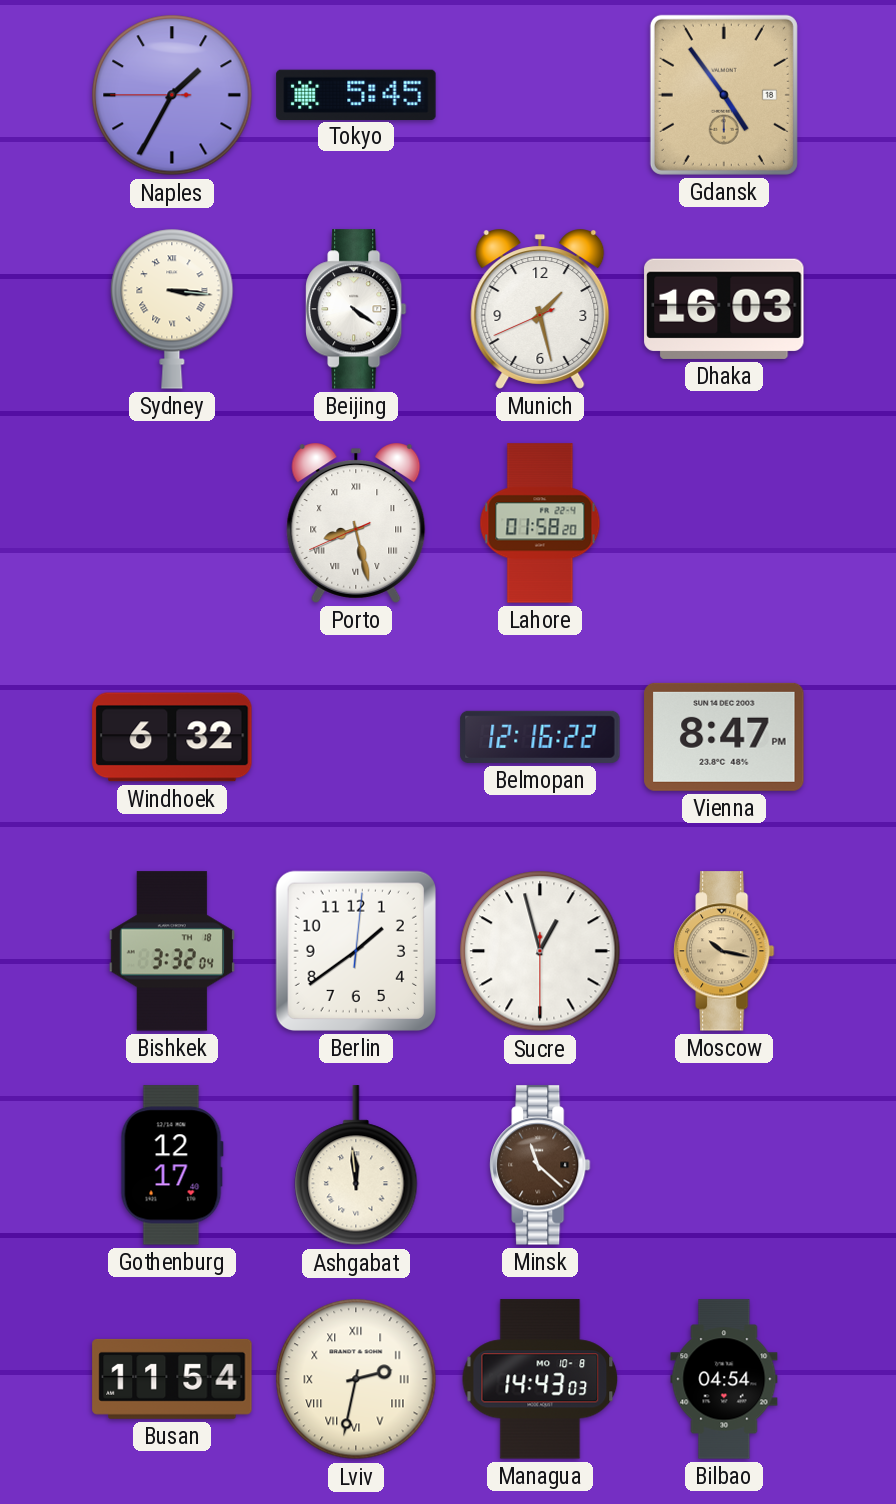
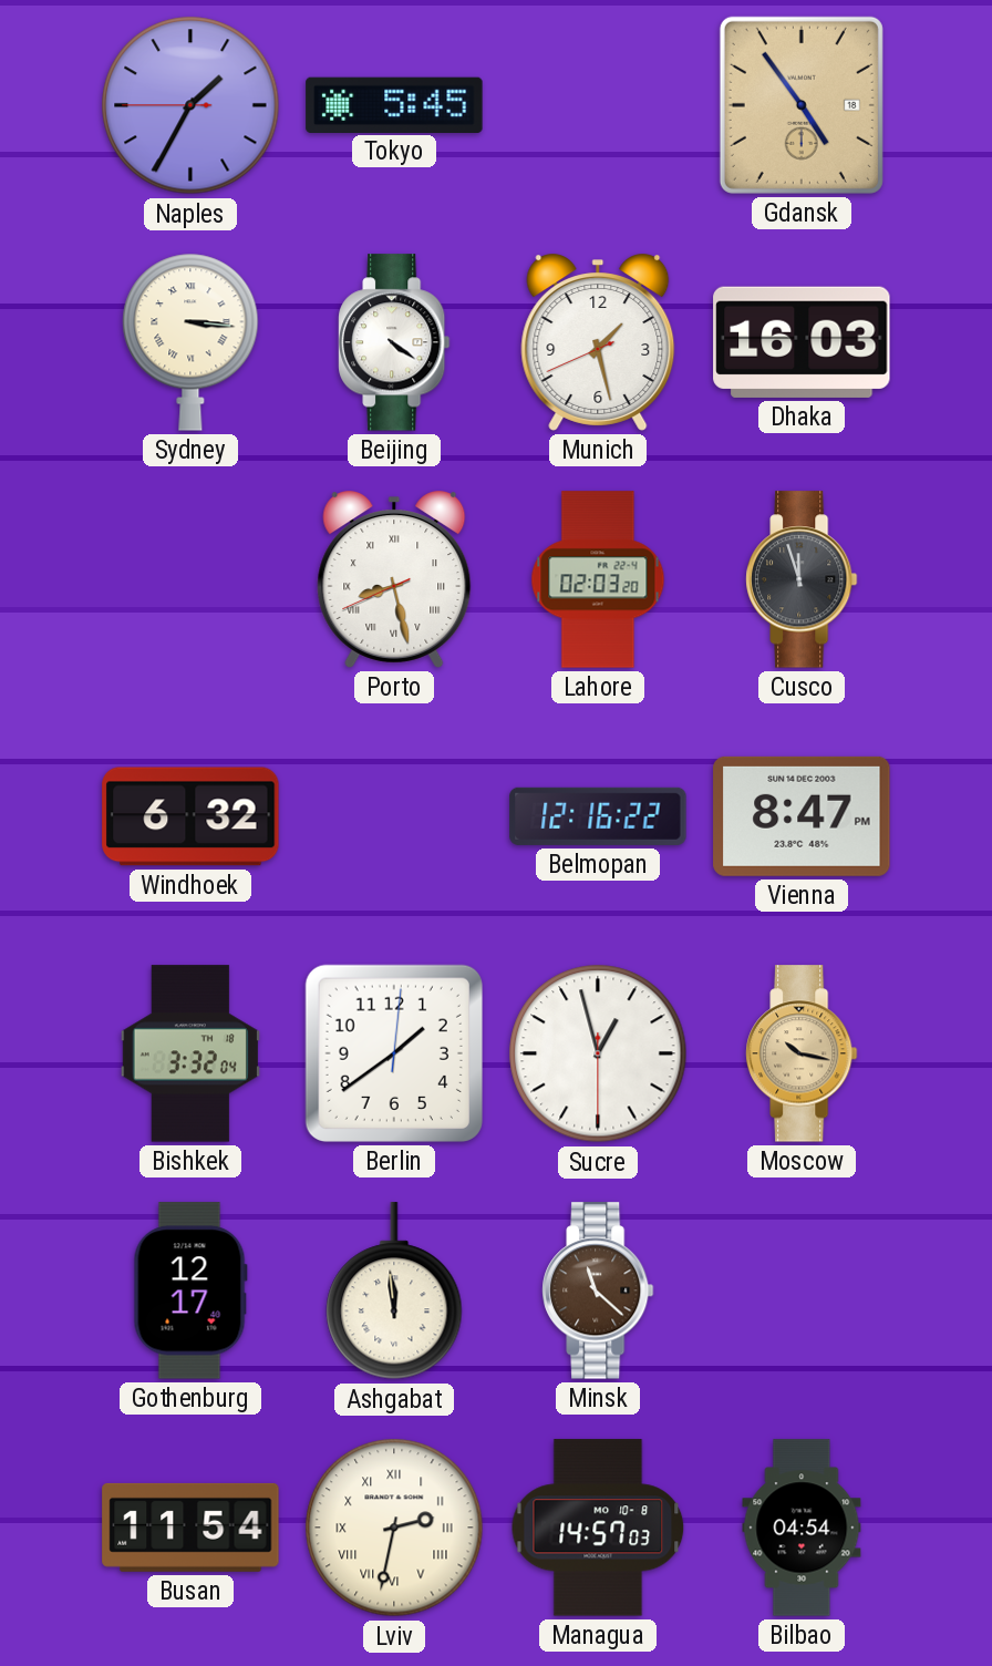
Lahore: 01:58 -> 02:03
Cusco: none -> 11:57
Managua: 14:43 -> 14:57
